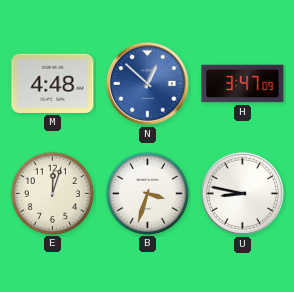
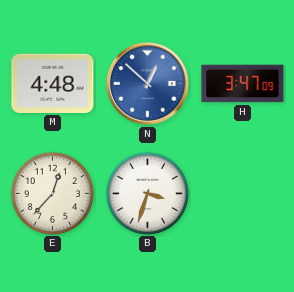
E: 12:03 -> 12:37
U: 8:47 -> none
